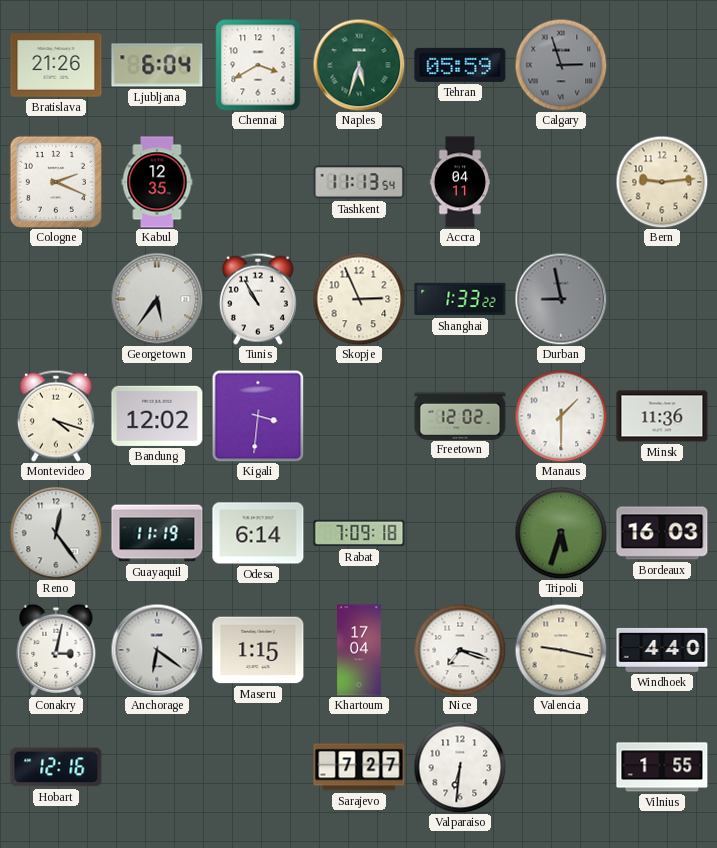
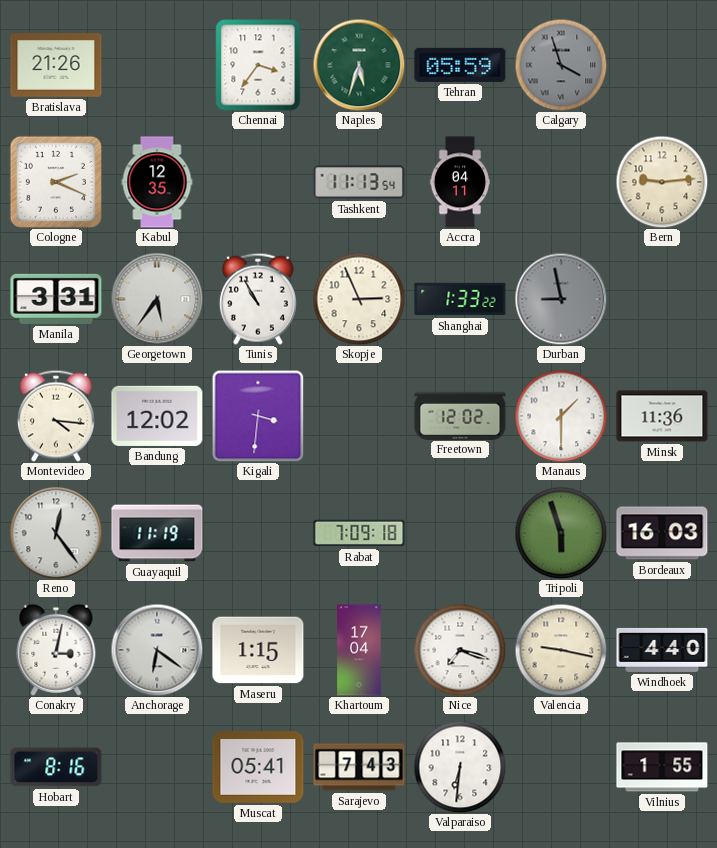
Ljubljana: 6:04 -> none
Chennai: 3:40 -> 3:36
Calgary: 2:57 -> 3:57
Manila: none -> 3:31
Montevideo: 4:18 -> 4:16
Odesa: 6:14 -> none
Tripoli: 5:33 -> 5:57
Hobart: 12:16 -> 8:16
Muscat: none -> 05:41
Sarajevo: 7:27 -> 7:43
